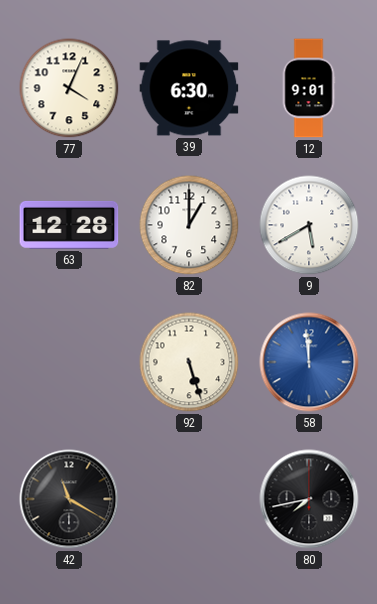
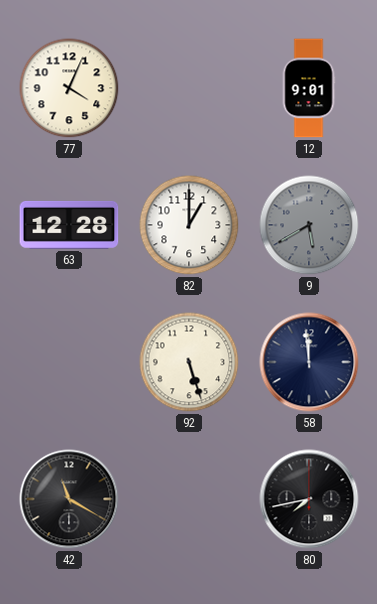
39: 6:30 -> none
9 dial: white -> grey
58 dial: blue -> navy
